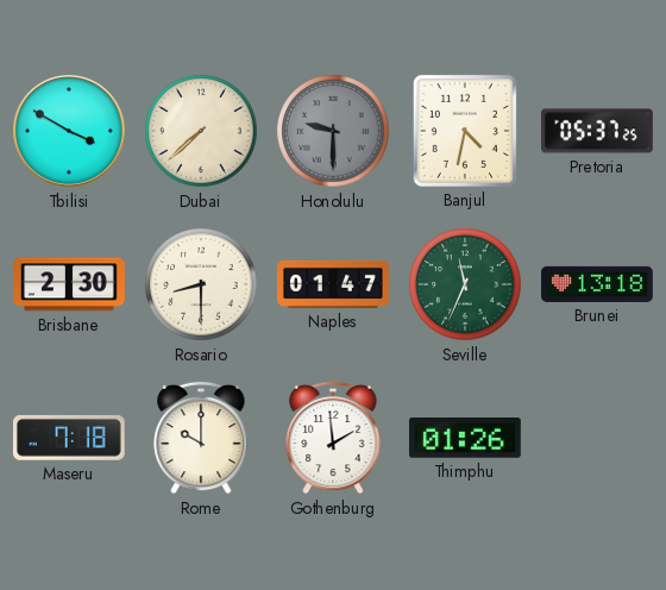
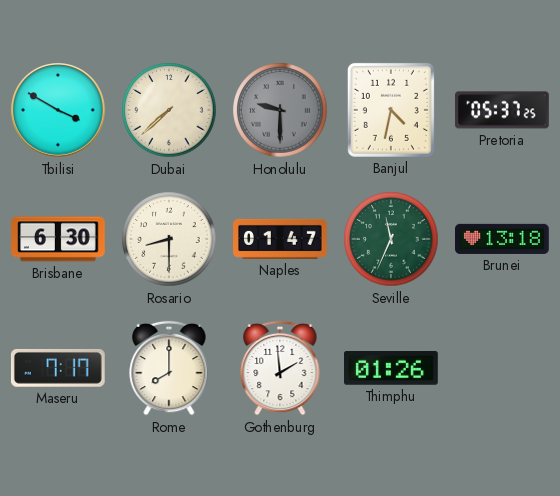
Brisbane: 2:30 -> 6:30
Maseru: 7:18 -> 7:17
Rome: 10:00 -> 8:00
